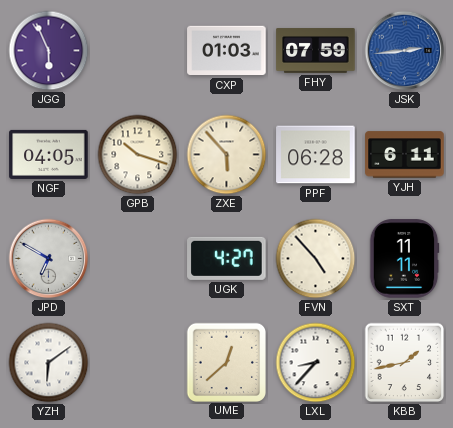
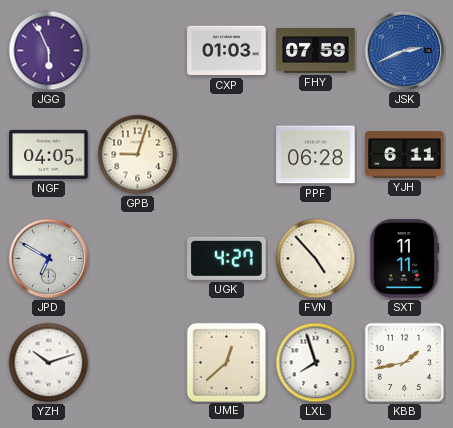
JSK: 2:44 -> 2:41
GPB: 10:18 -> 9:03
ZXE: 5:53 -> none
YZH: 6:09 -> 10:12
LXL: 8:37 -> 7:57
